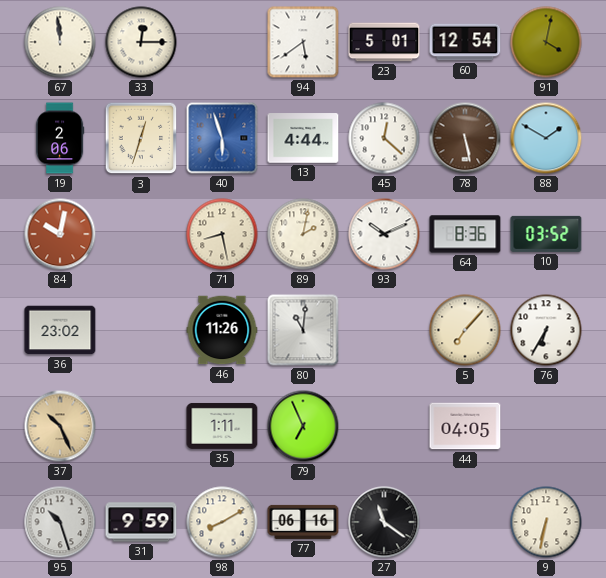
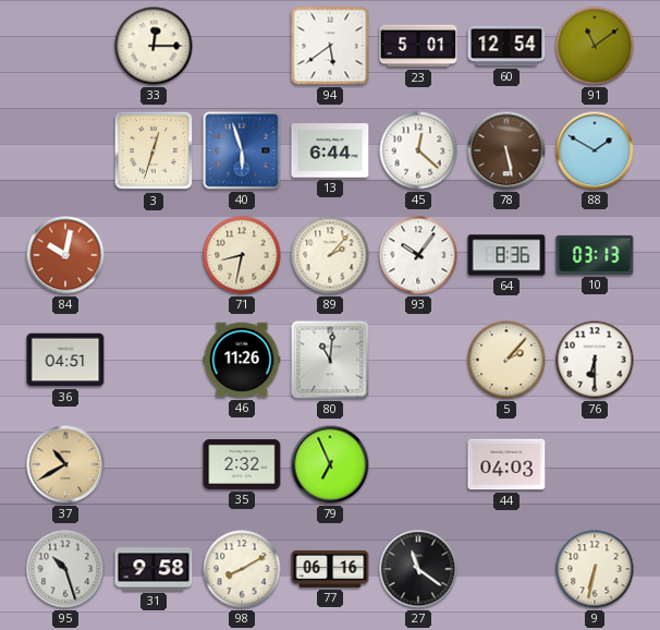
67: 11:59 -> none
91: 4:02 -> 11:09
19: 2:06 -> none
13: 4:44 -> 6:44
71: 8:28 -> 8:32
89: 2:02 -> 2:07
93: 10:11 -> 10:06
10: 03:52 -> 03:13
36: 23:02 -> 04:51
5: 7:07 -> 2:07
76: 6:35 -> 6:30
37: 10:26 -> 10:40
35: 1:11 -> 2:32
44: 04:05 -> 04:03
31: 9:59 -> 9:58
